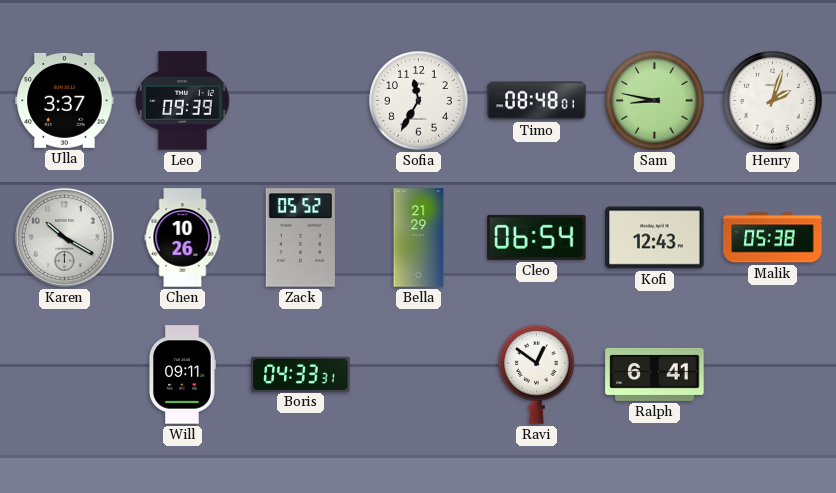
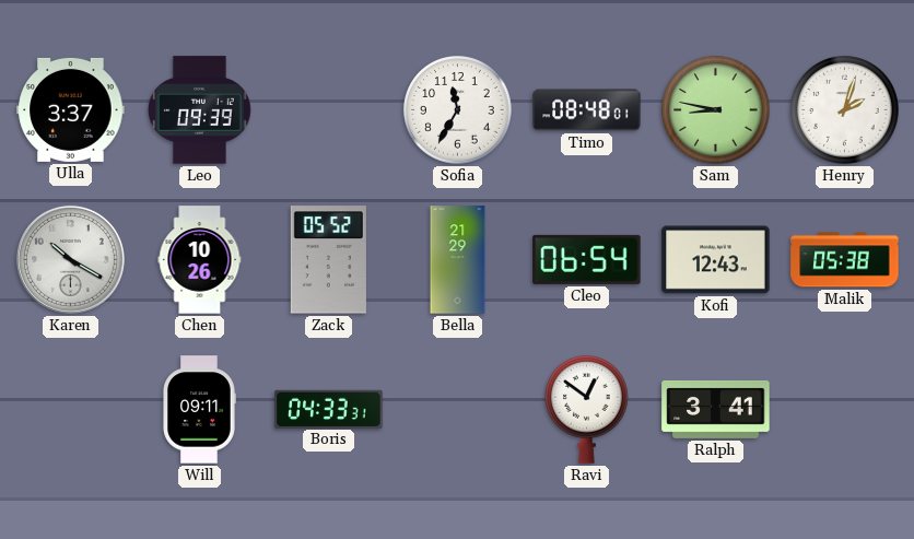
Ralph: 6:41 -> 3:41
